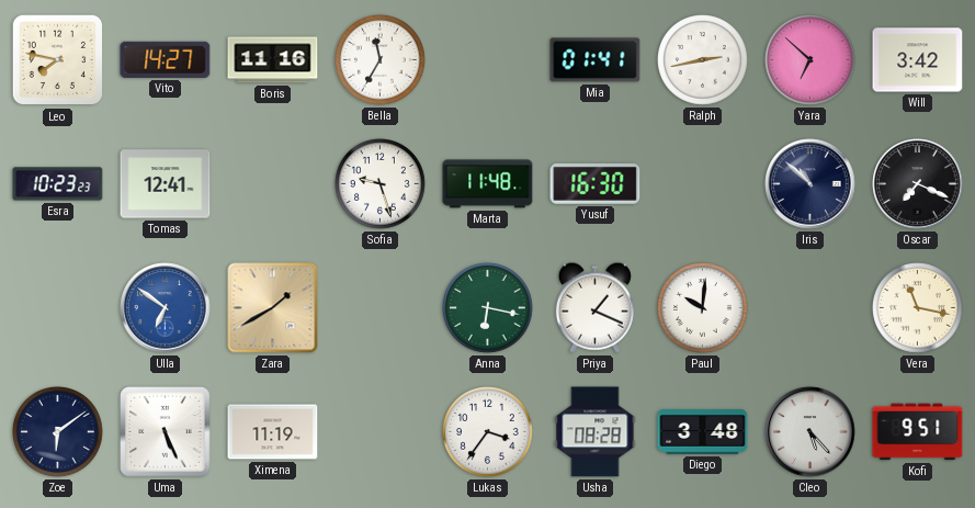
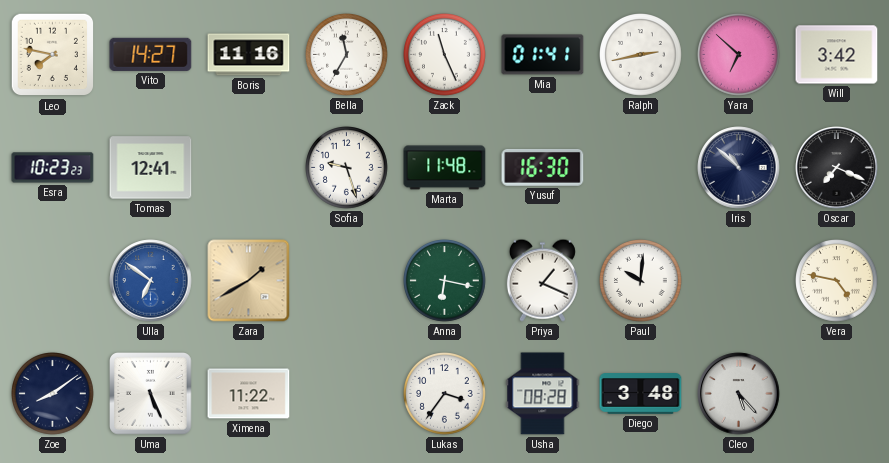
Zack: none -> 11:26
Vera: 11:17 -> 4:47
Zoe: 6:09 -> 8:09
Ximena: 11:19 -> 11:22
Kofi: 9:51 -> none
